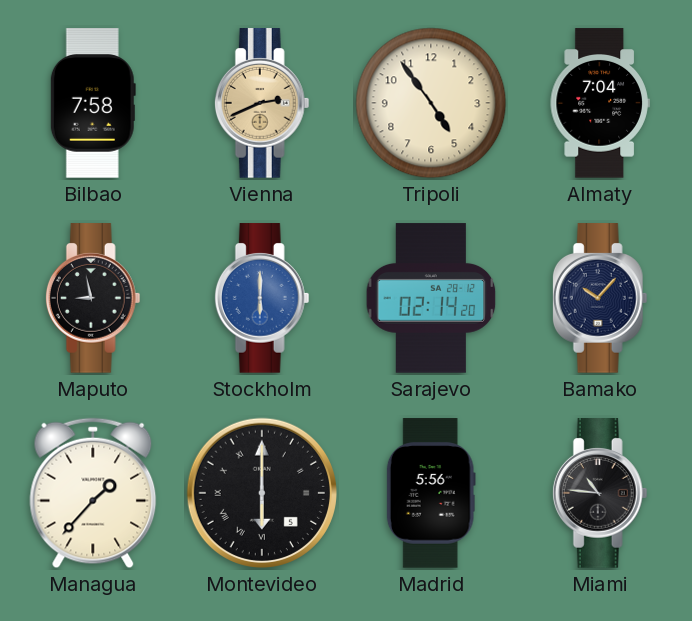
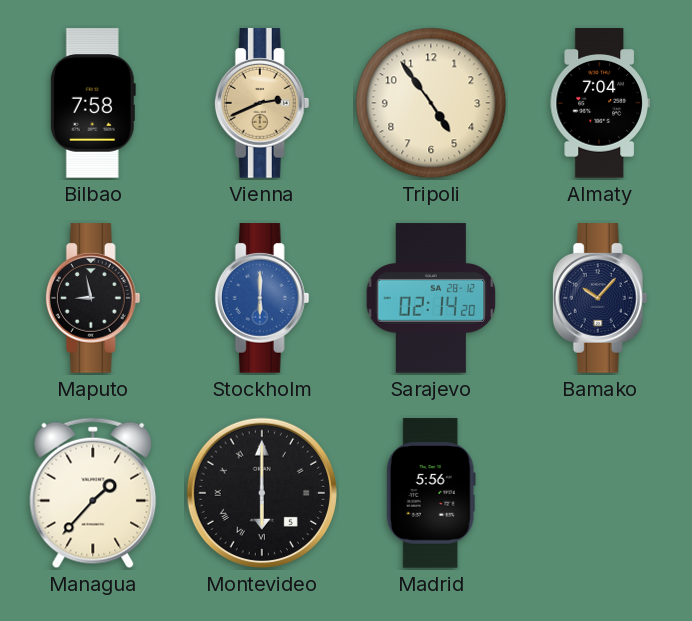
Miami: 10:46 -> none
